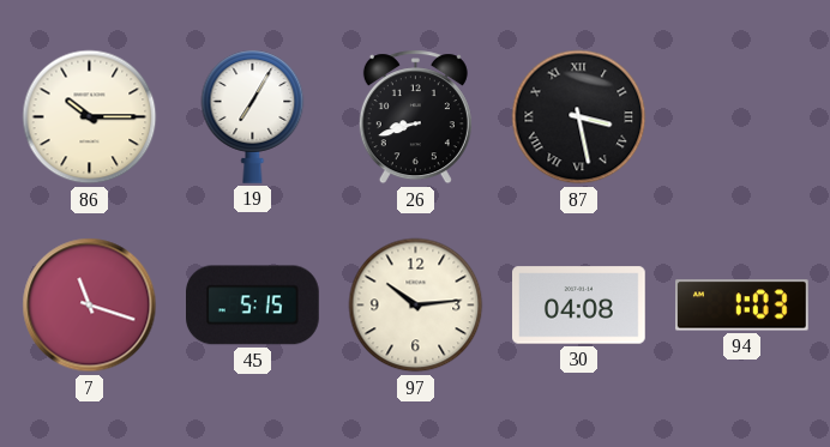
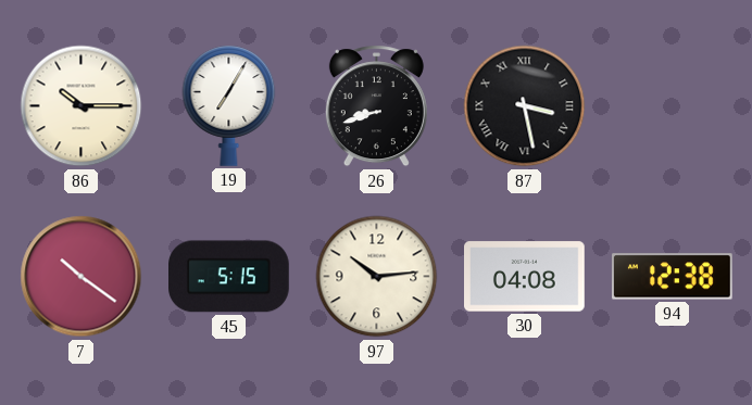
7: 11:18 -> 10:21
94: 1:03 -> 12:38
